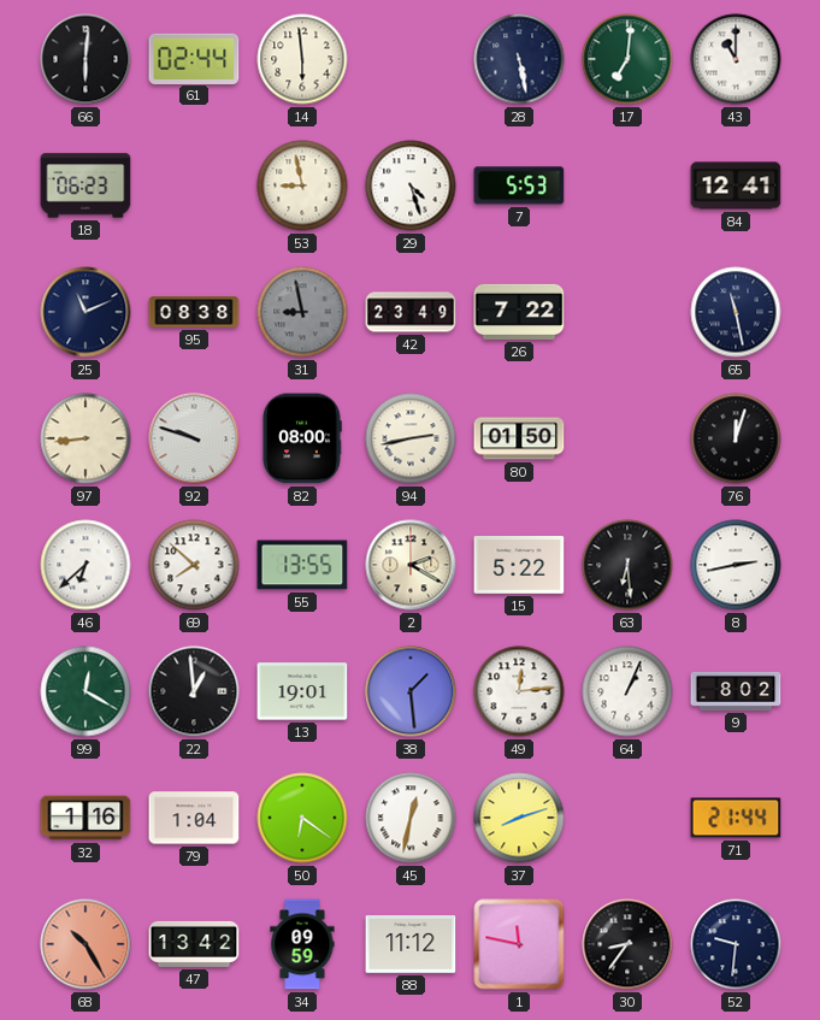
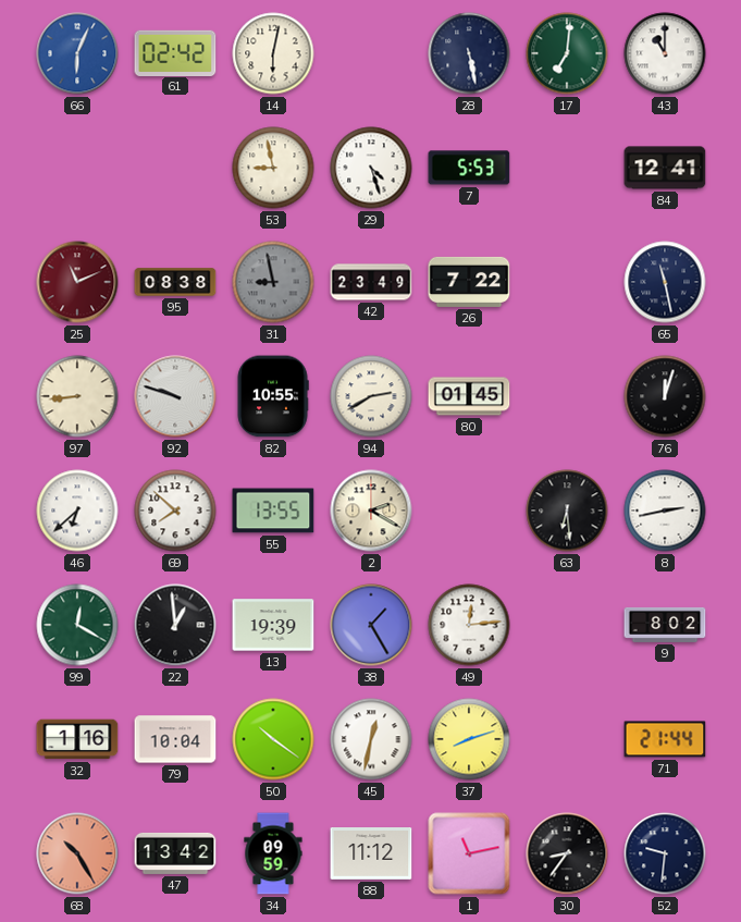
66: 6:01 -> 6:04
66 dial: black -> blue
61: 02:44 -> 02:42
14: 5:59 -> 6:02
18: 06:23 -> none
25 dial: navy -> burgundy
82: 08:00 -> 10:55
94: 2:43 -> 2:40
80: 01:50 -> 01:45
15: 5:22 -> none
13: 19:01 -> 19:39
38: 1:29 -> 1:25
64: 1:04 -> none
79: 1:04 -> 10:04
50: 6:21 -> 10:21
1: 11:47 -> 11:13
